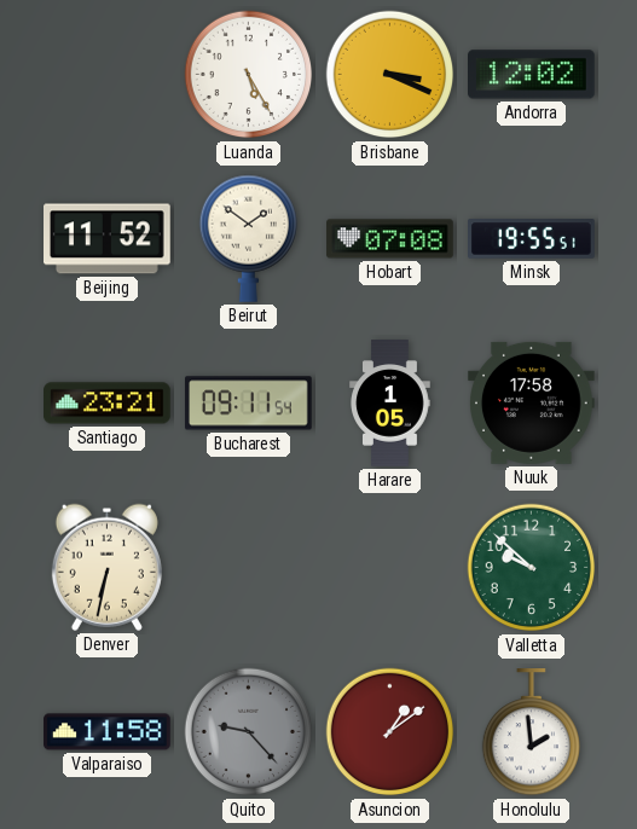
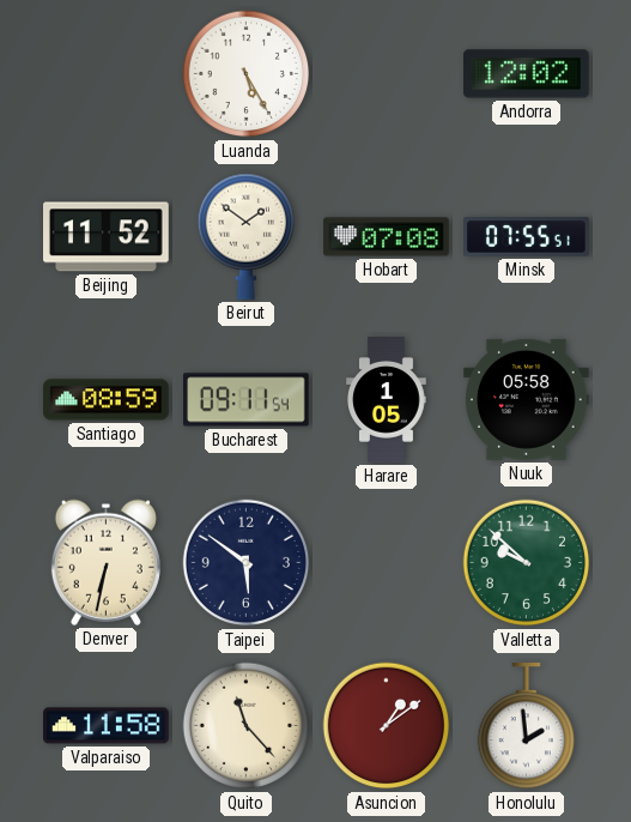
Brisbane: 3:19 -> none
Minsk: 19:55 -> 07:55
Santiago: 23:21 -> 08:59
Nuuk: 17:58 -> 05:58
Taipei: none -> 5:51
Quito: 9:23 -> 11:23
Quito dial: grey -> cream
